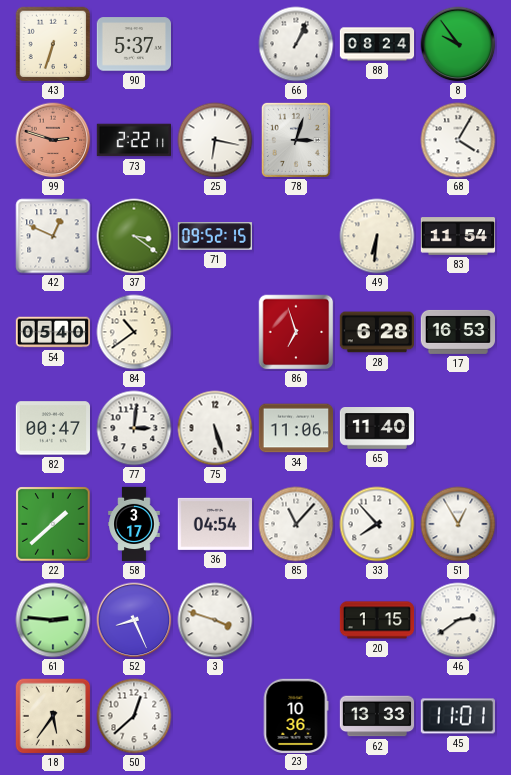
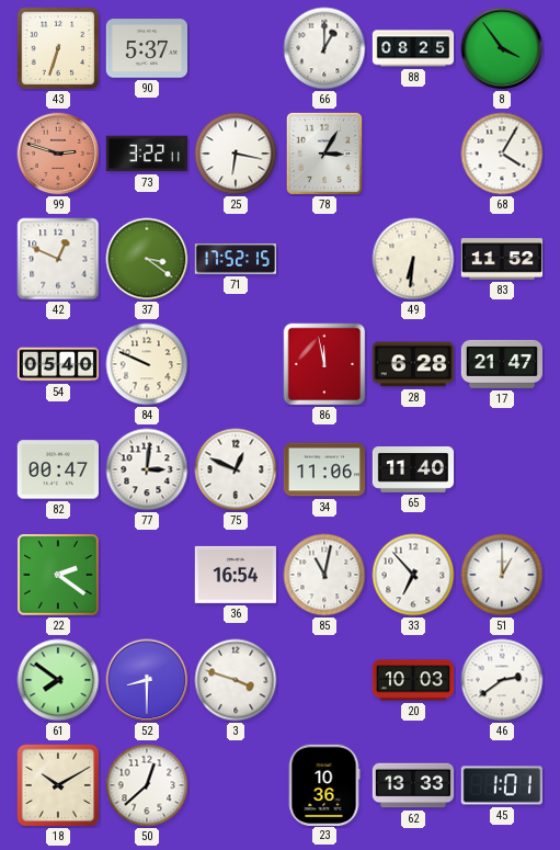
66: 1:04 -> 1:00
88: 08:24 -> 08:25
8: 9:54 -> 3:54
73: 2:22 -> 3:22
78: 3:03 -> 3:05
71: 09:52 -> 17:52
83: 11:54 -> 11:52
84: 10:39 -> 9:49
86: 6:57 -> 11:58
17: 16:53 -> 21:47
75: 5:27 -> 12:49
22: 1:38 -> 2:21
58: 3:17 -> none
36: 04:54 -> 16:54
85: 11:07 -> 11:02
33: 7:53 -> 6:53
51: 12:55 -> 1:00
61: 2:46 -> 7:51
52: 8:26 -> 8:30
20: 1:15 -> 10:03
18: 5:36 -> 10:10
45: 11:01 -> 1:01
